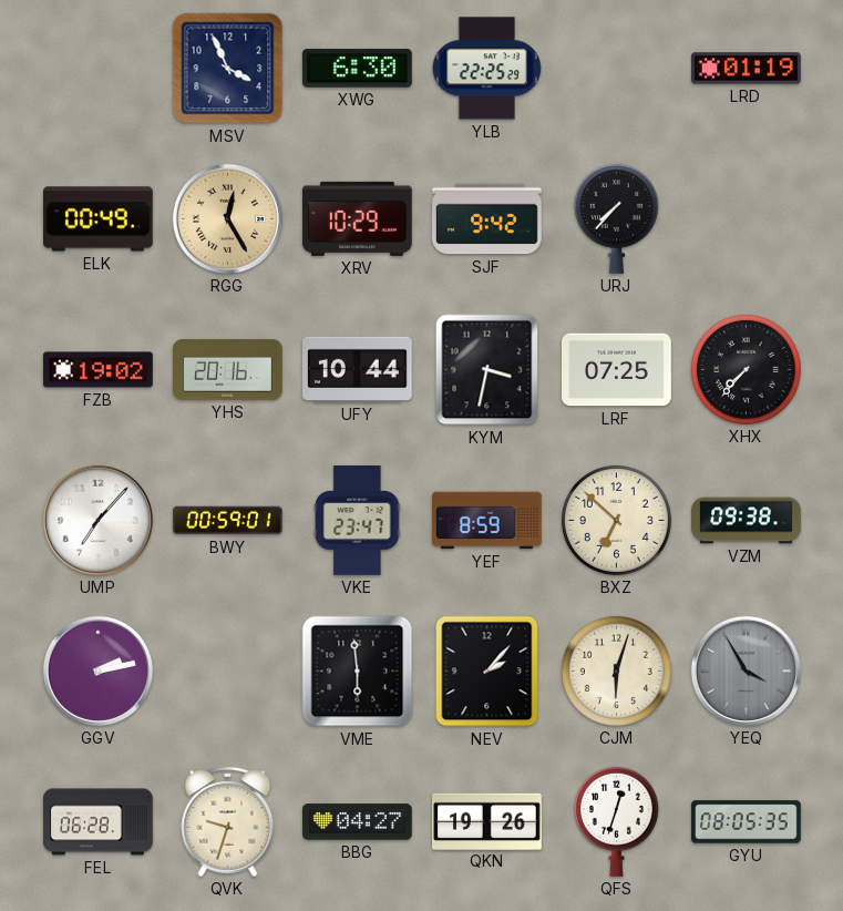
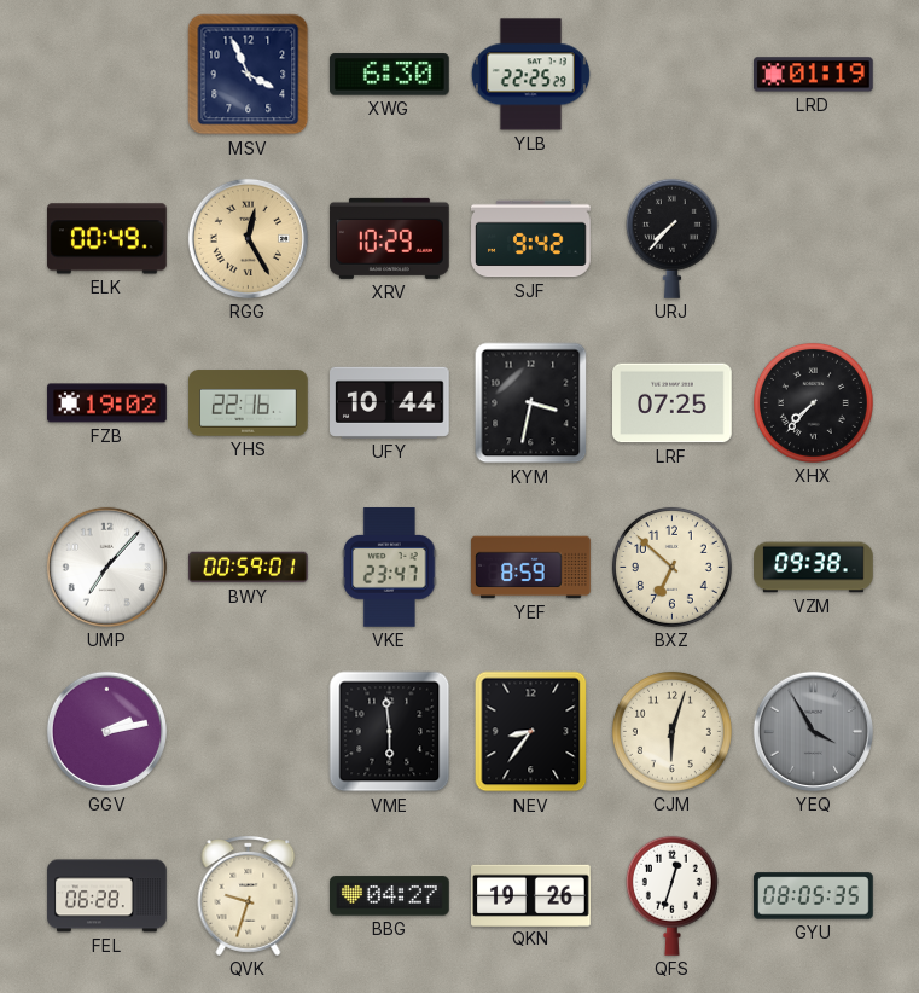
YHS: 20:16 -> 22:16
NEV: 2:07 -> 8:36
